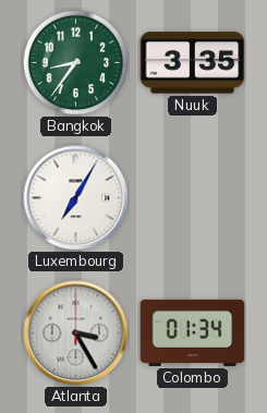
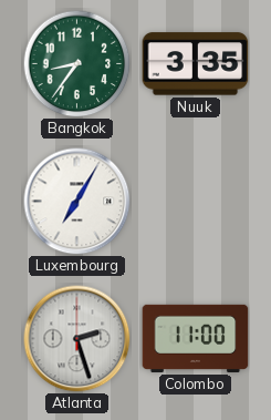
Atlanta: 3:25 -> 2:27
Colombo: 01:34 -> 11:00
